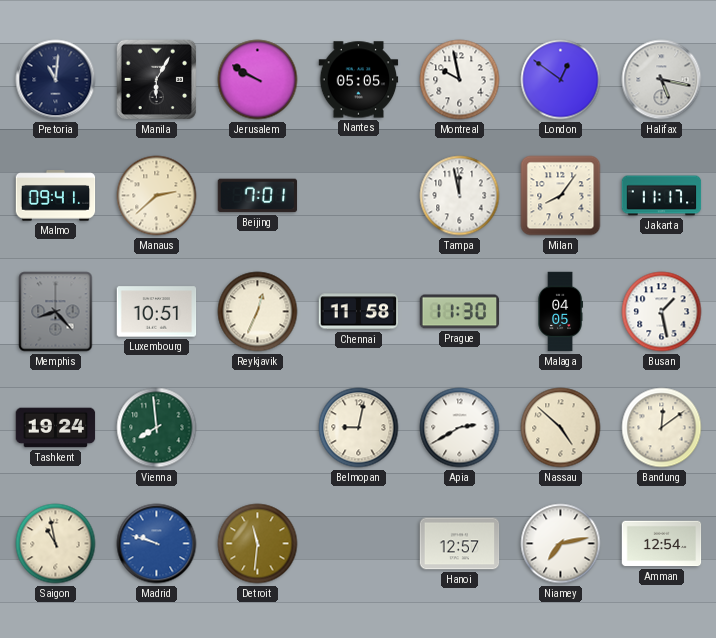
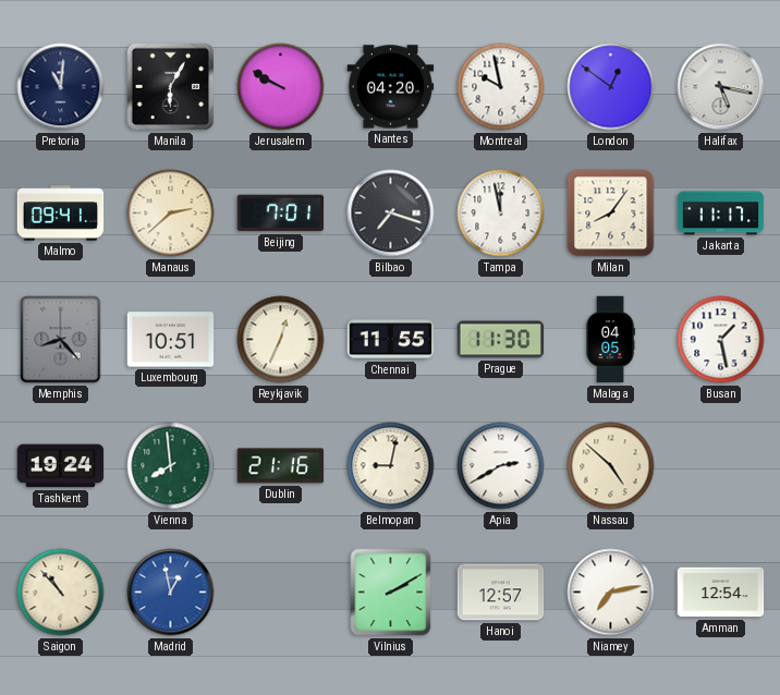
Nantes: 05:05 -> 04:20
Bilbao: none -> 7:18
Chennai: 11:58 -> 11:55
Dublin: none -> 21:16
Bandung: 12:09 -> none
Saigon: 10:58 -> 10:53
Madrid: 9:48 -> 12:58
Detroit: 11:31 -> none
Vilnius: none -> 2:10
